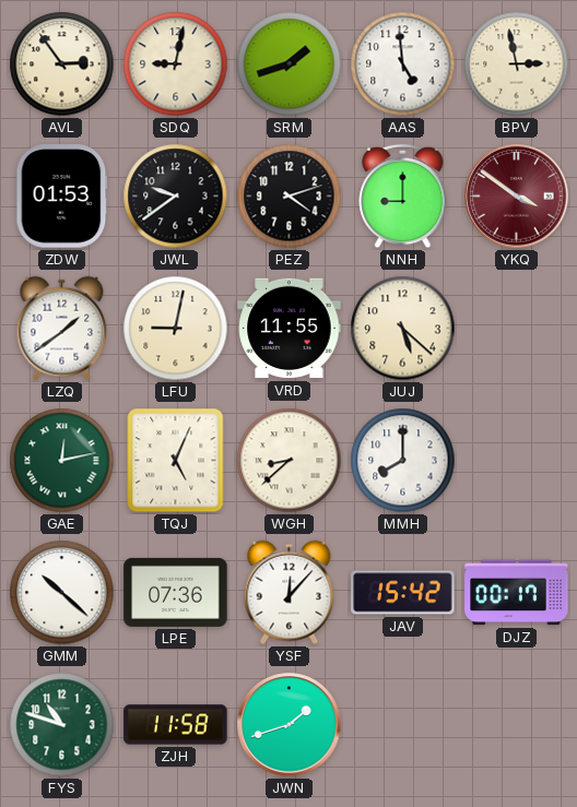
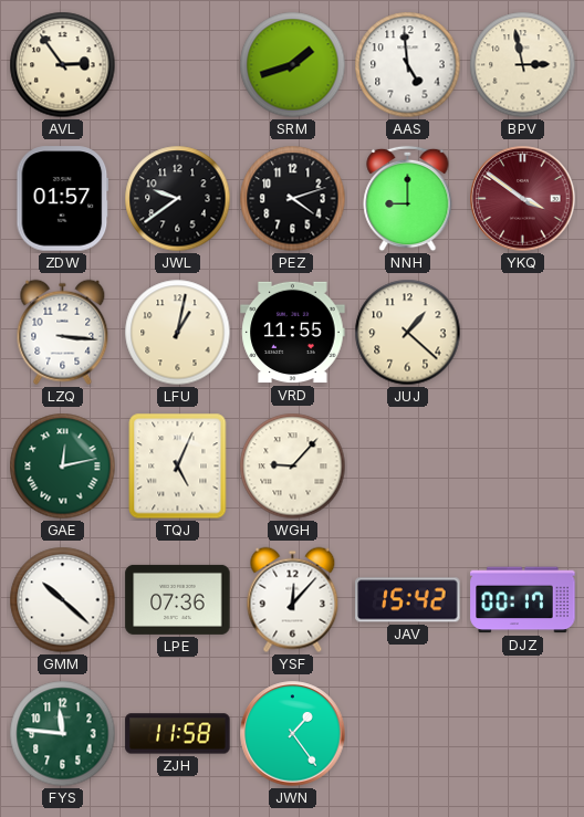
SDQ: 9:02 -> none
ZDW: 01:53 -> 01:57
LZQ: 1:39 -> 3:16
LFU: 9:02 -> 1:02
JUJ: 5:22 -> 1:22
WGH: 8:38 -> 9:07
MMH: 8:00 -> none
FYS: 10:48 -> 11:46
JWN: 1:42 -> 1:24
